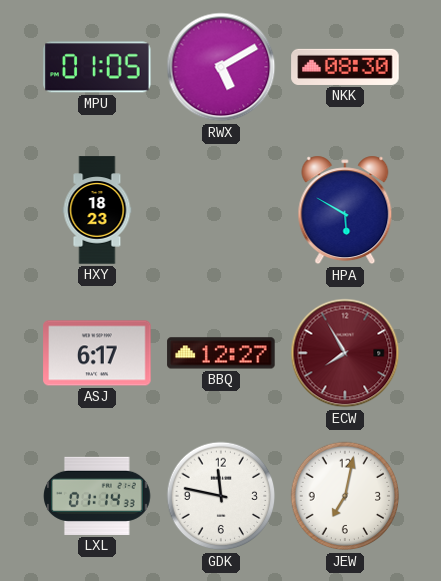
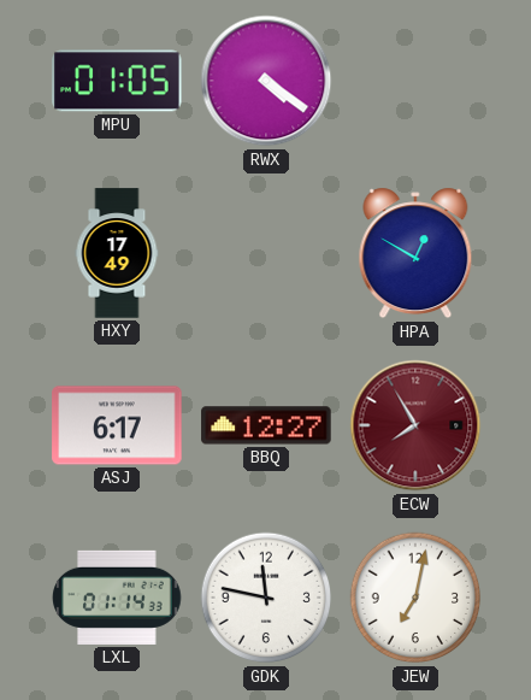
RWX: 5:10 -> 4:21
NKK: 08:30 -> none
HXY: 18:23 -> 17:49
HPA: 5:50 -> 12:50
